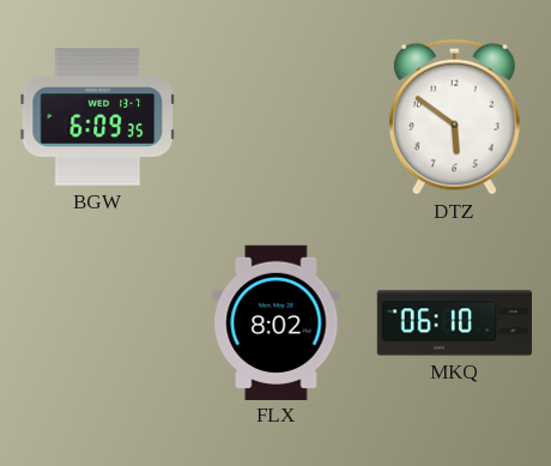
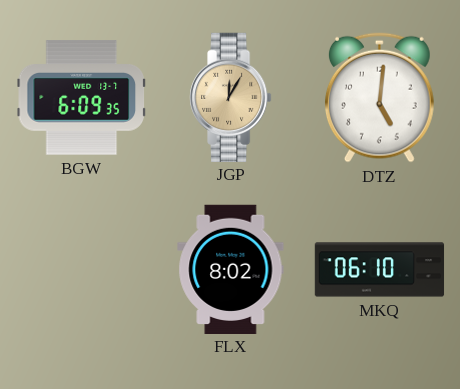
JGP: none -> 12:05
DTZ: 5:51 -> 5:01
